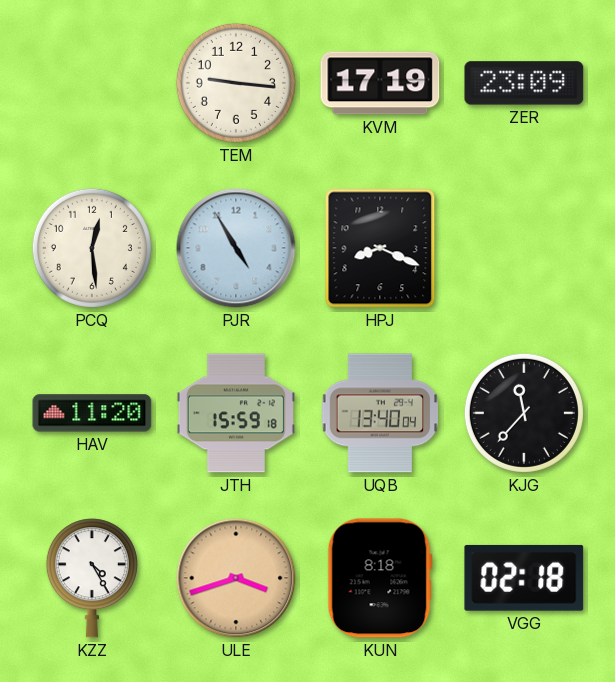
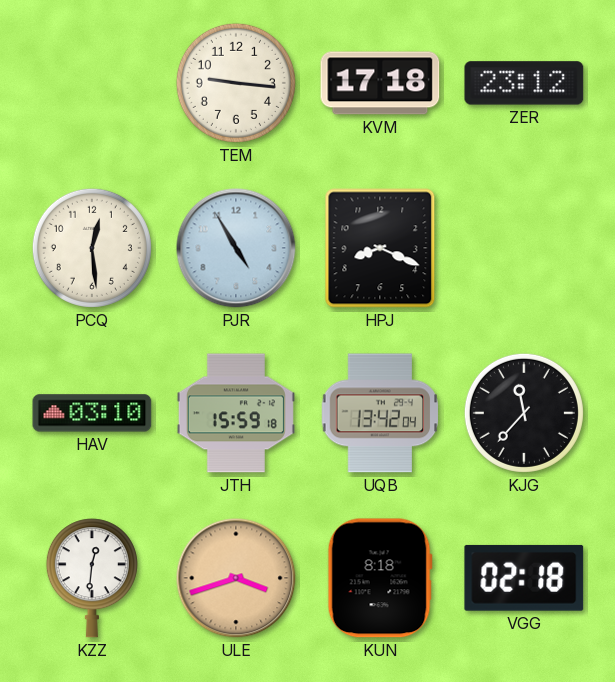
KVM: 17:19 -> 17:18
ZER: 23:09 -> 23:12
HAV: 11:20 -> 03:10
UQB: 13:40 -> 13:42
KZZ: 4:25 -> 12:31
